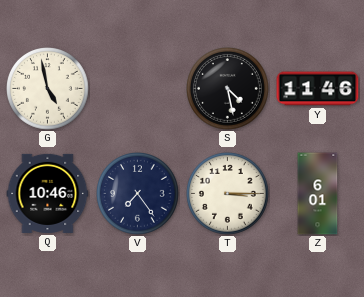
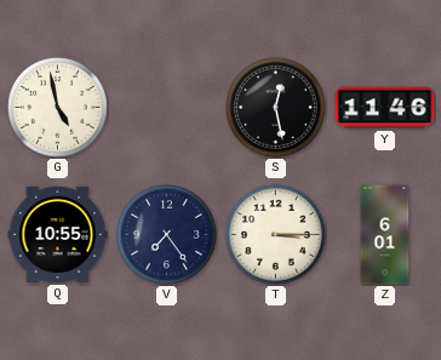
S: 4:28 -> 12:28
Q: 10:46 -> 10:55
